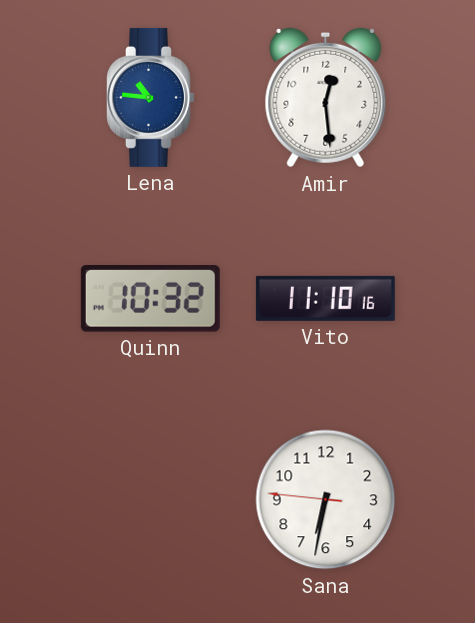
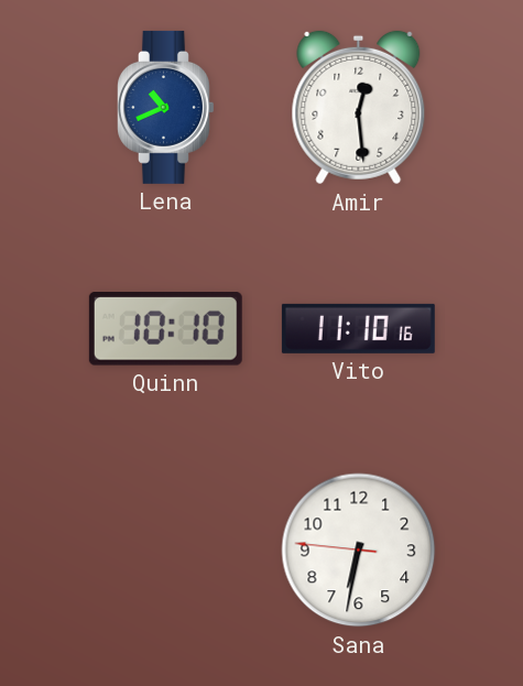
Lena: 10:46 -> 10:41
Quinn: 10:32 -> 10:10
